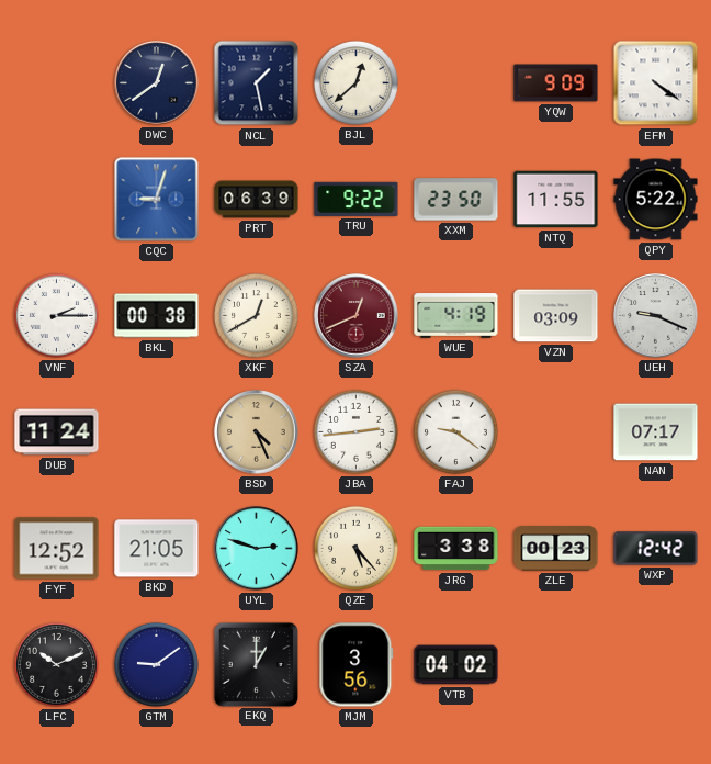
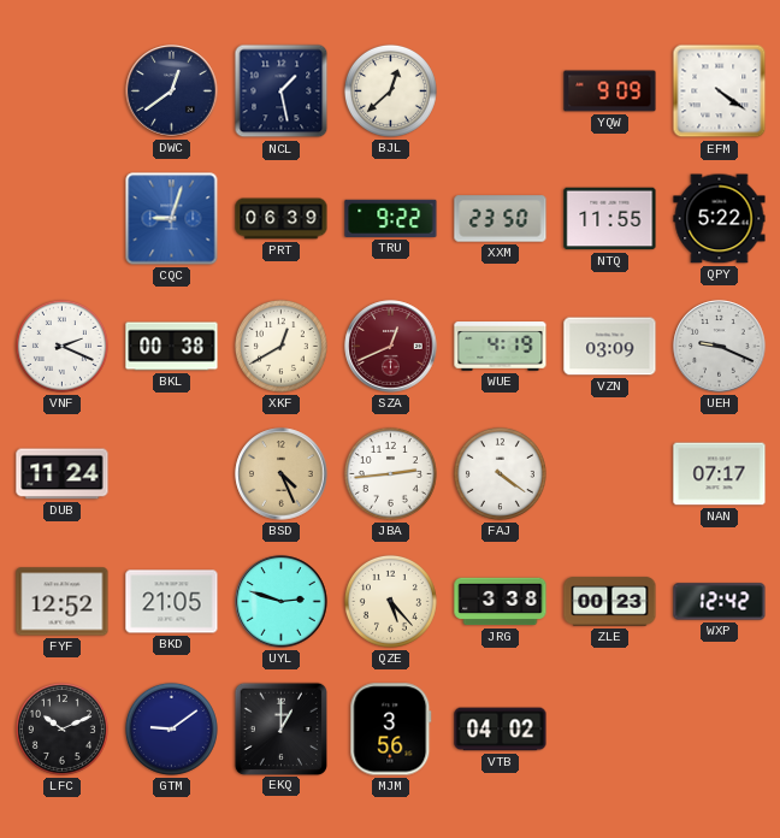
VNF: 2:15 -> 2:19
FAJ: 9:21 -> 4:21
